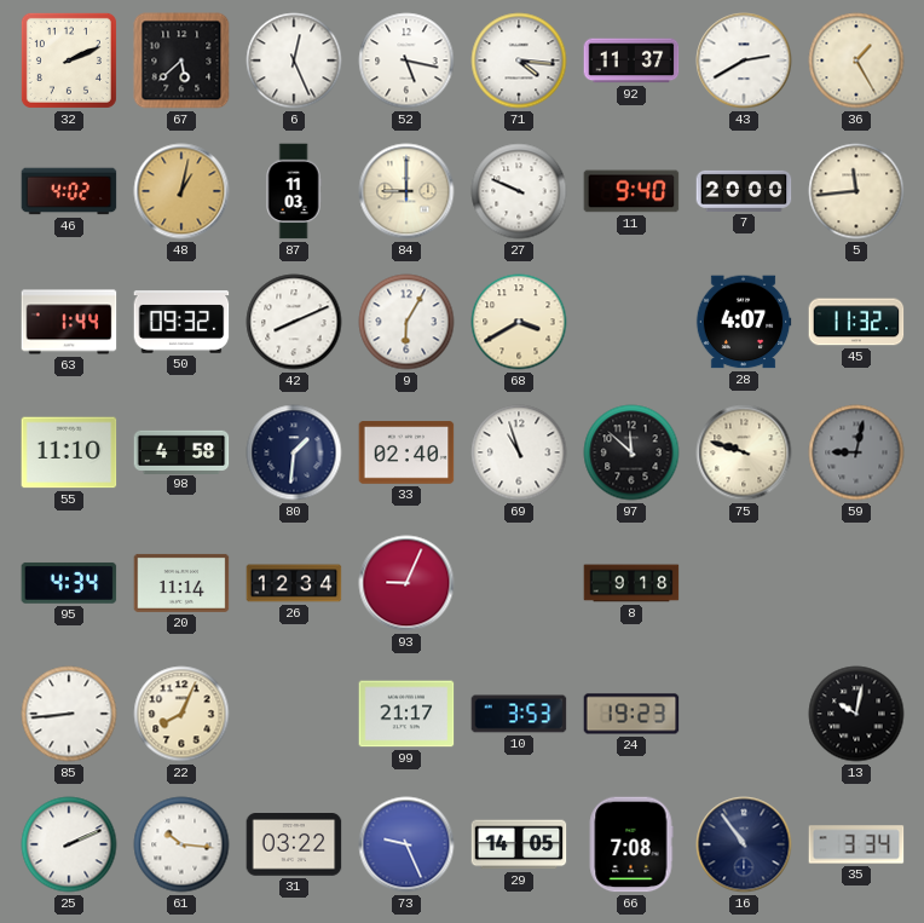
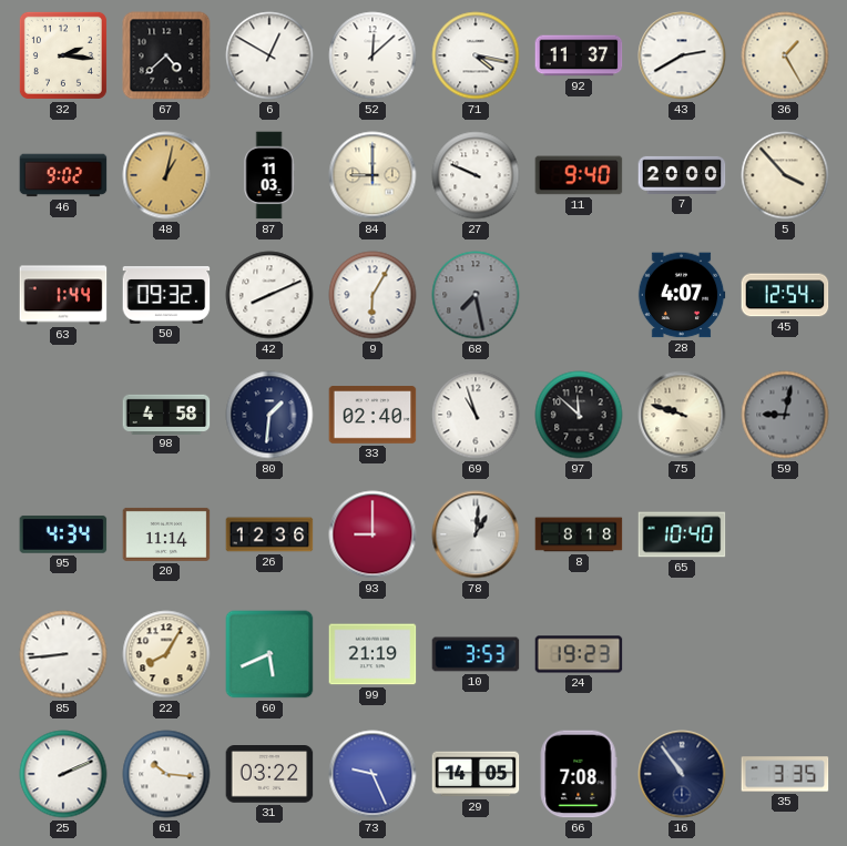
32: 2:11 -> 2:16
67: 5:38 -> 4:38
6: 12:26 -> 12:50
52: 5:17 -> 12:08
71: 4:16 -> 4:17
46: 4:02 -> 9:02
5: 11:44 -> 3:53
68: 3:40 -> 7:28
68 dial: cream -> grey
45: 11:32 -> 12:54
55: 11:10 -> none
26: 12:34 -> 12:36
93: 9:04 -> 9:00
78: none -> 1:01
8: 9:18 -> 8:18
65: none -> 10:40
22: 8:04 -> 8:05
60: none -> 5:41
99: 21:17 -> 21:19
13: 10:02 -> none
35: 3:34 -> 3:35
